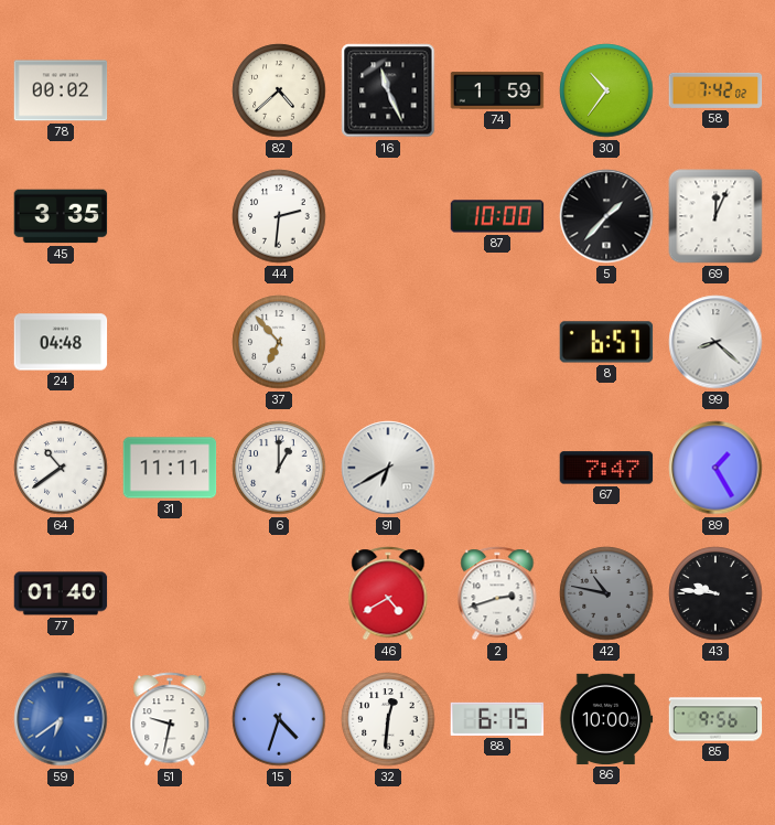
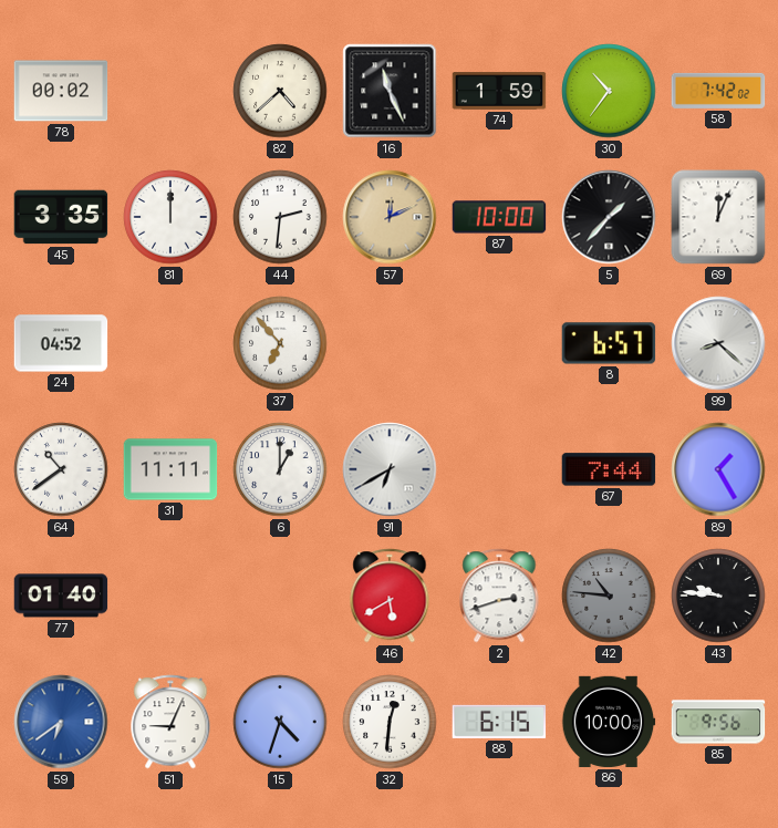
81: none -> 12:00
57: none -> 12:11
24: 04:48 -> 04:52
67: 7:47 -> 7:44
46: 4:40 -> 5:40
42: 10:47 -> 10:46
51: 9:32 -> 9:04
